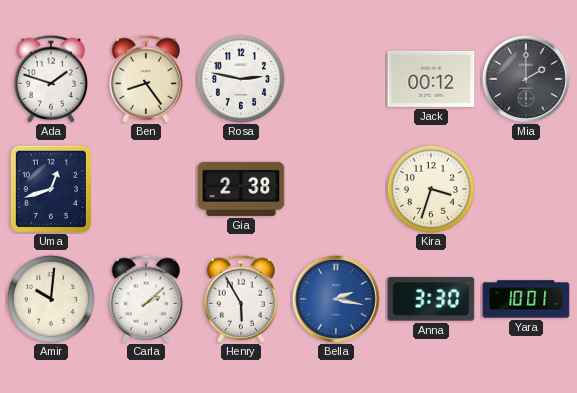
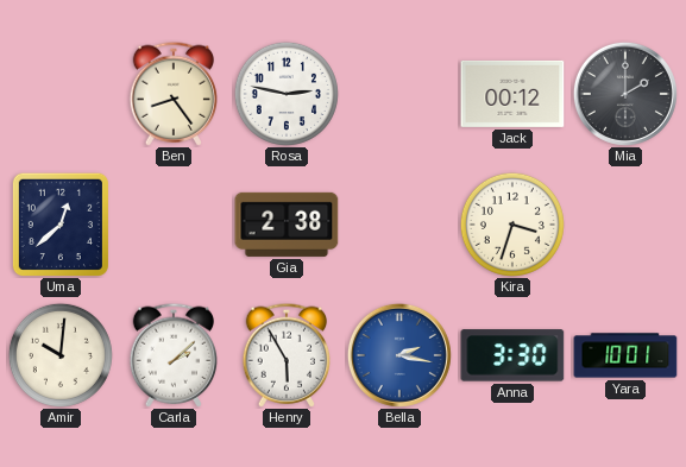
Ada: 1:48 -> none
Uma: 12:42 -> 12:38
